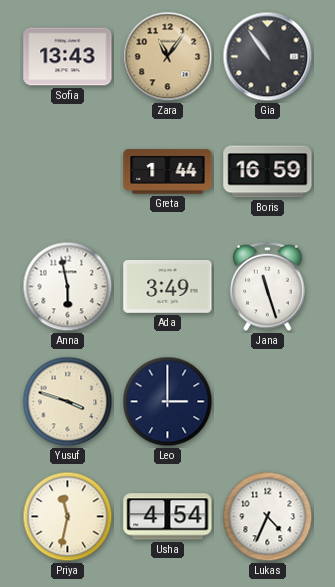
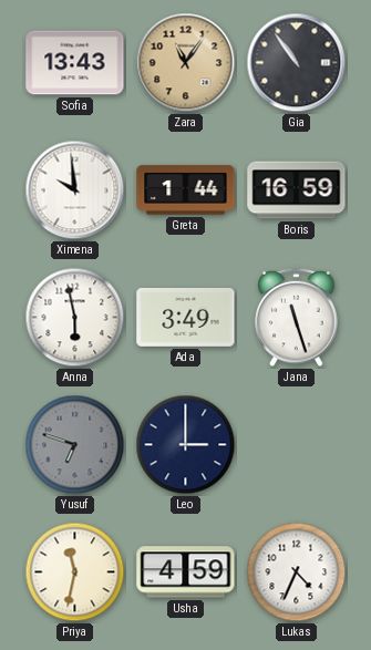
Ximena: none -> 9:59
Yusuf: 3:48 -> 6:48
Yusuf dial: cream -> grey
Usha: 4:54 -> 4:59
